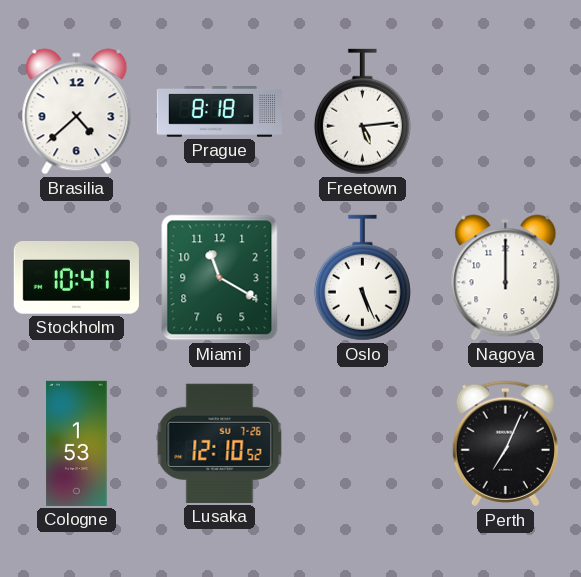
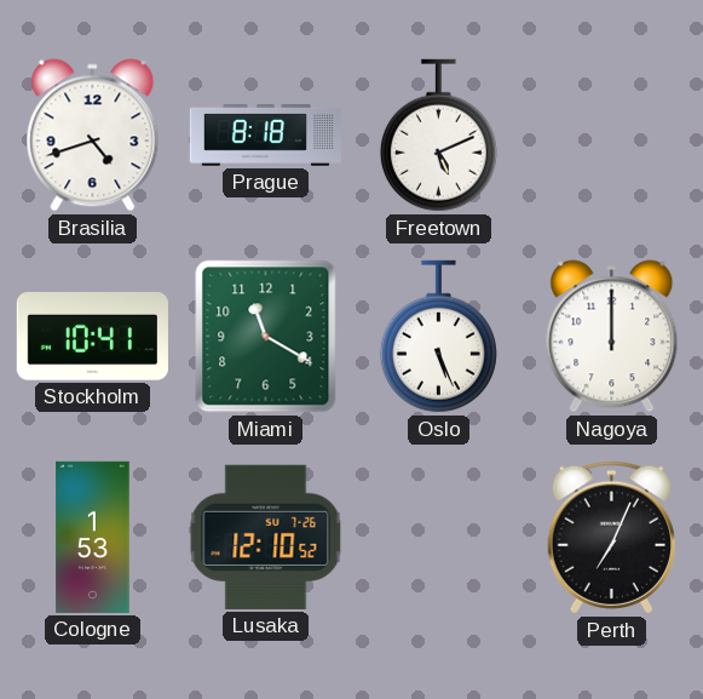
Brasilia: 4:38 -> 4:42
Freetown: 5:14 -> 5:11
